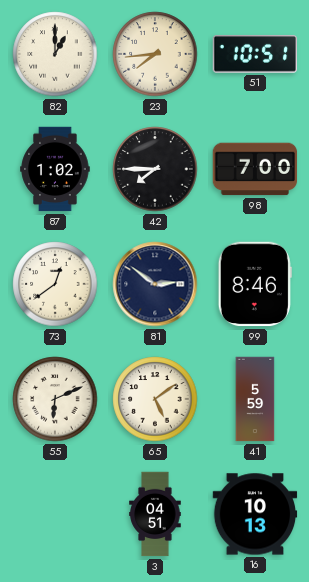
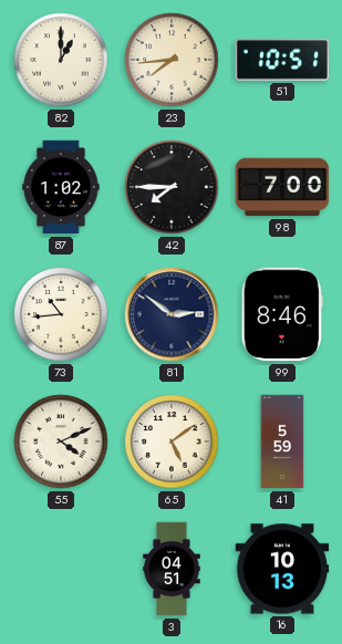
73: 12:39 -> 10:44
55: 6:11 -> 4:11
